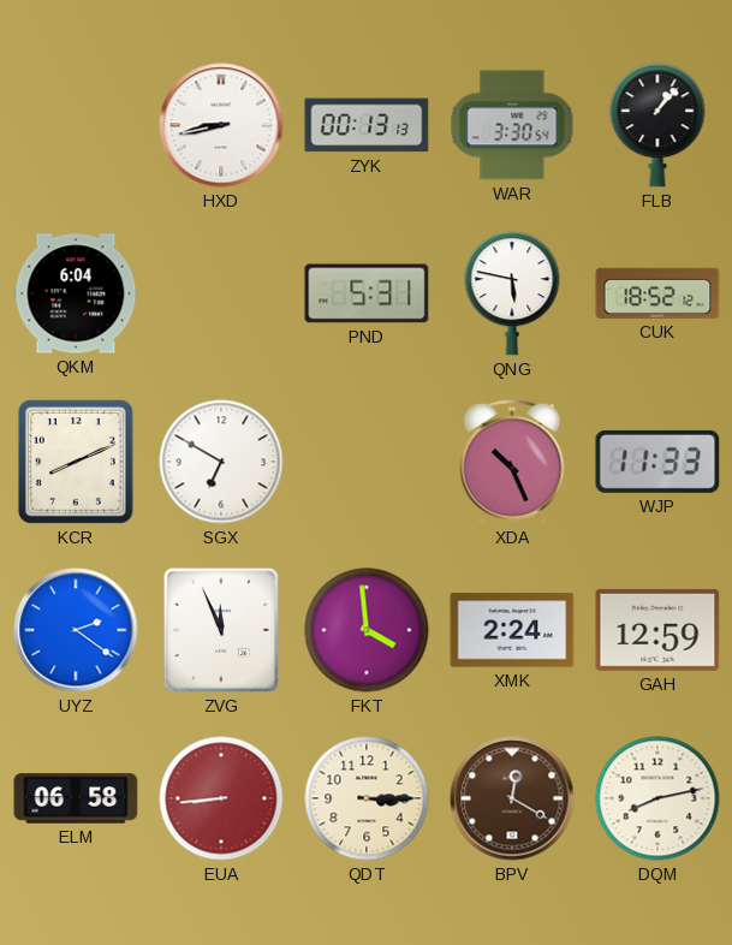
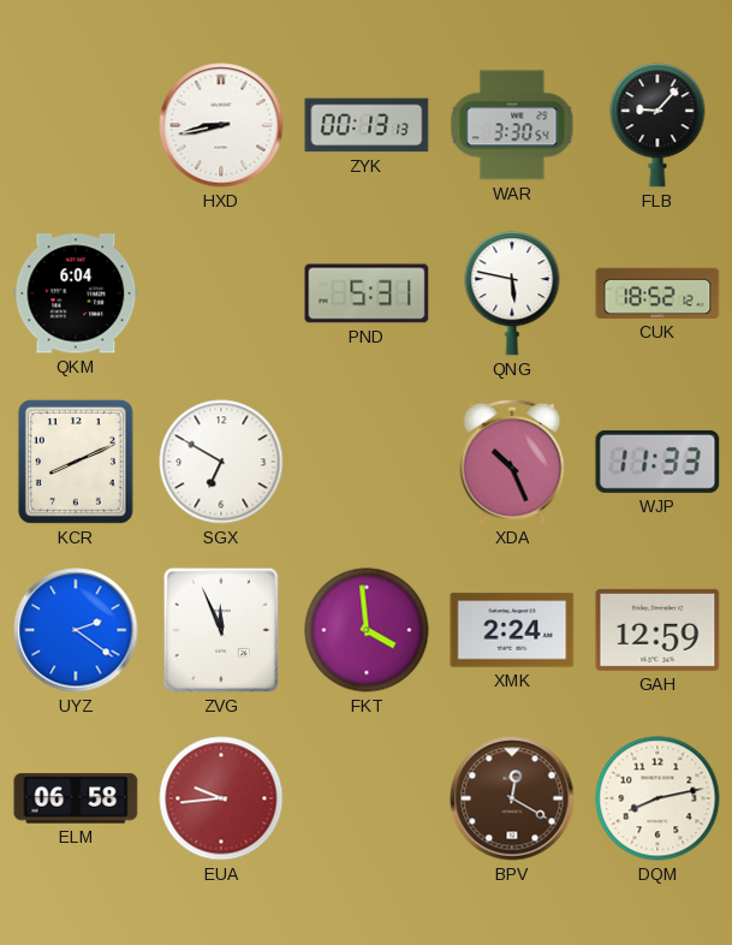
FLB: 1:07 -> 9:07
EUA: 8:44 -> 9:44
QDT: 3:15 -> none
